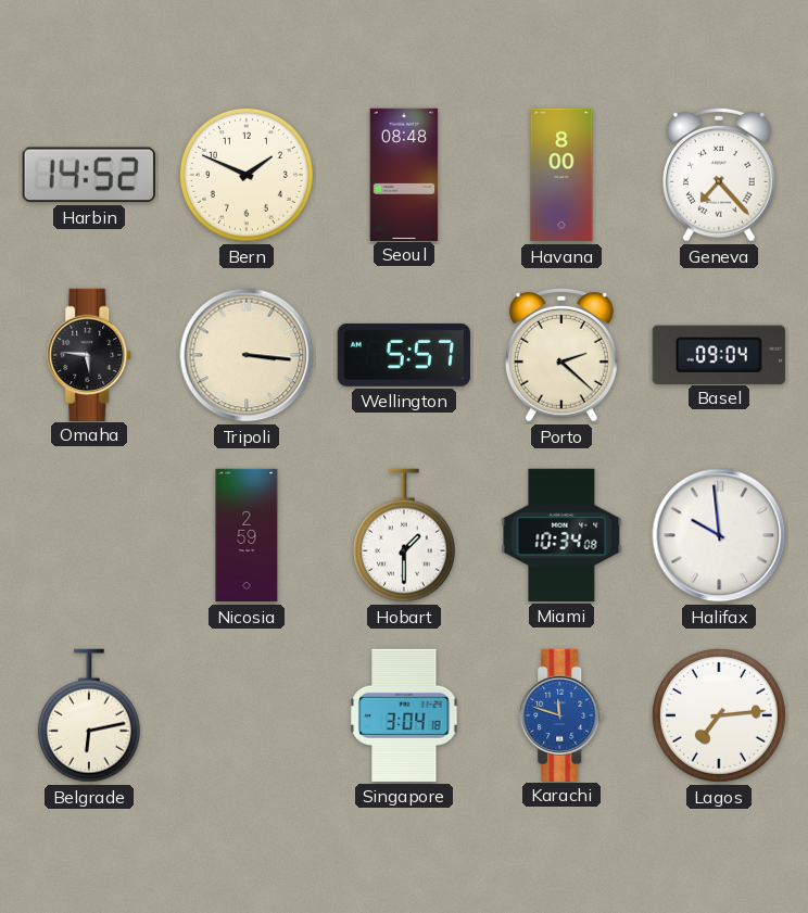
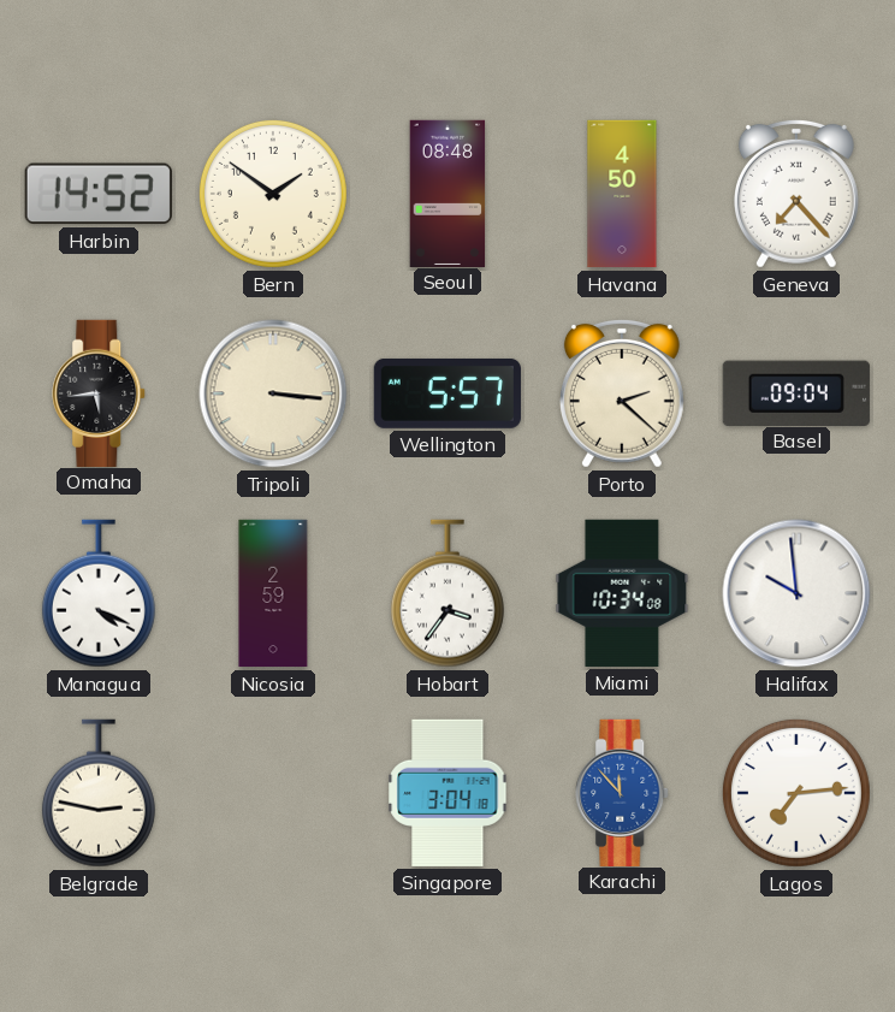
Bern: 1:49 -> 1:51
Havana: 8:00 -> 4:50
Omaha: 5:46 -> 5:44
Managua: none -> 4:19
Hobart: 1:30 -> 3:36
Belgrade: 6:13 -> 2:47
Karachi: 11:48 -> 11:53
